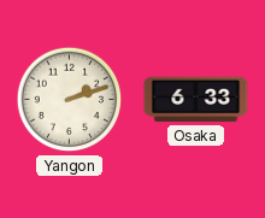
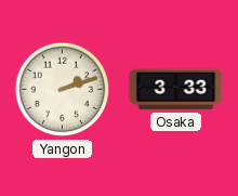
Osaka: 6:33 -> 3:33
